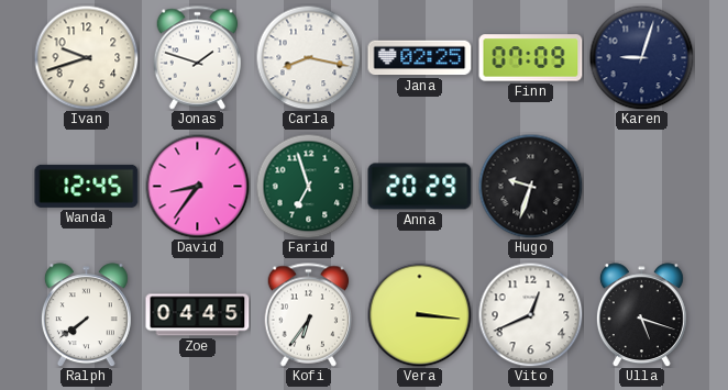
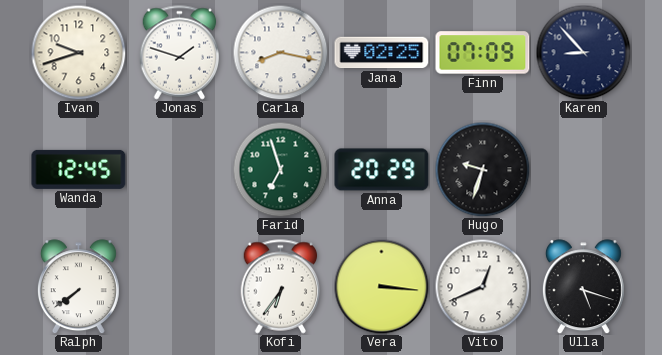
Karen: 9:03 -> 8:53
David: 8:36 -> none
Zoe: 04:45 -> none
